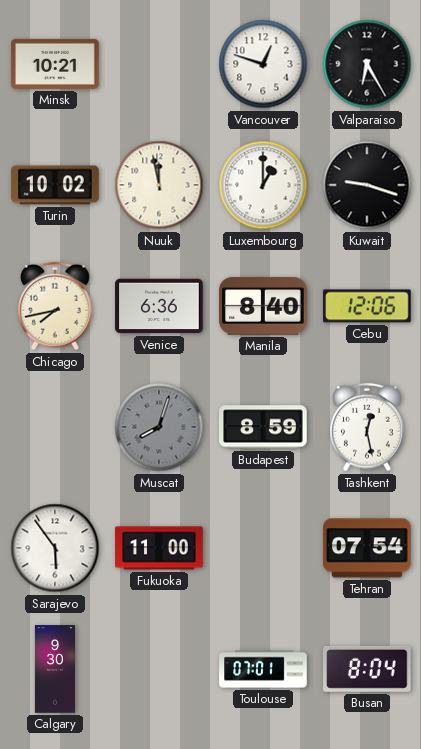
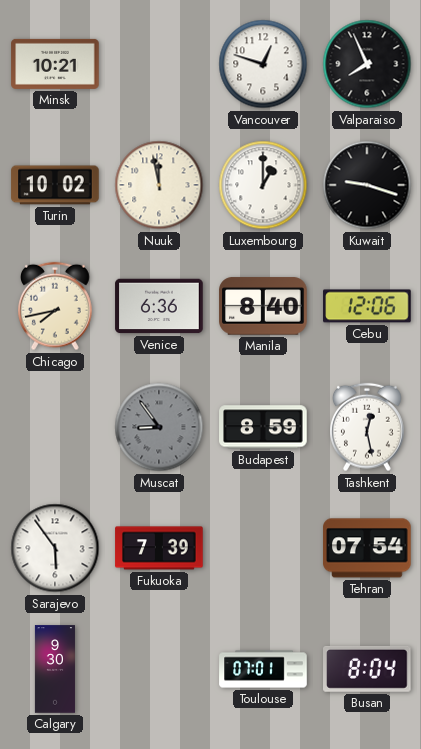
Valparaiso: 6:25 -> 7:56
Muscat: 8:03 -> 8:54
Fukuoka: 11:00 -> 7:39
